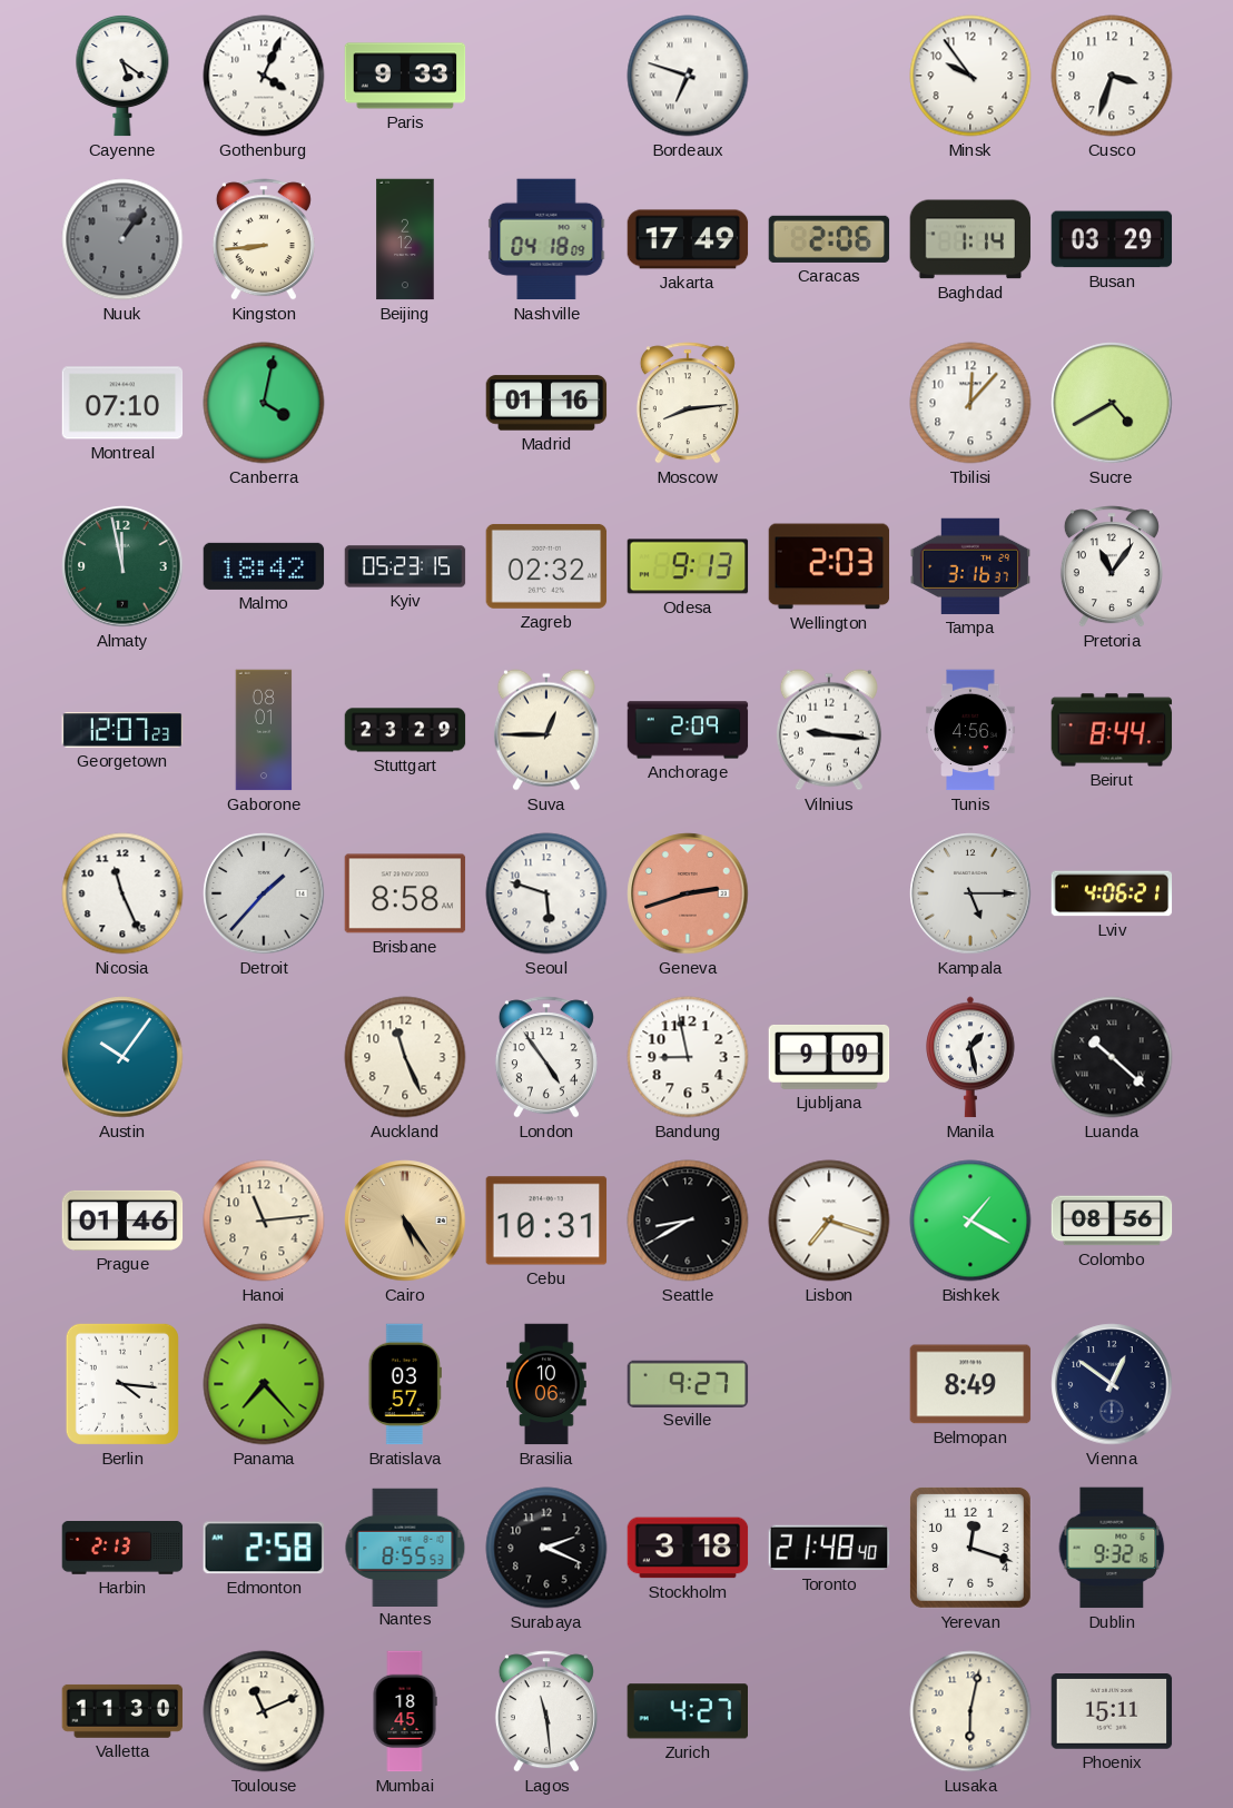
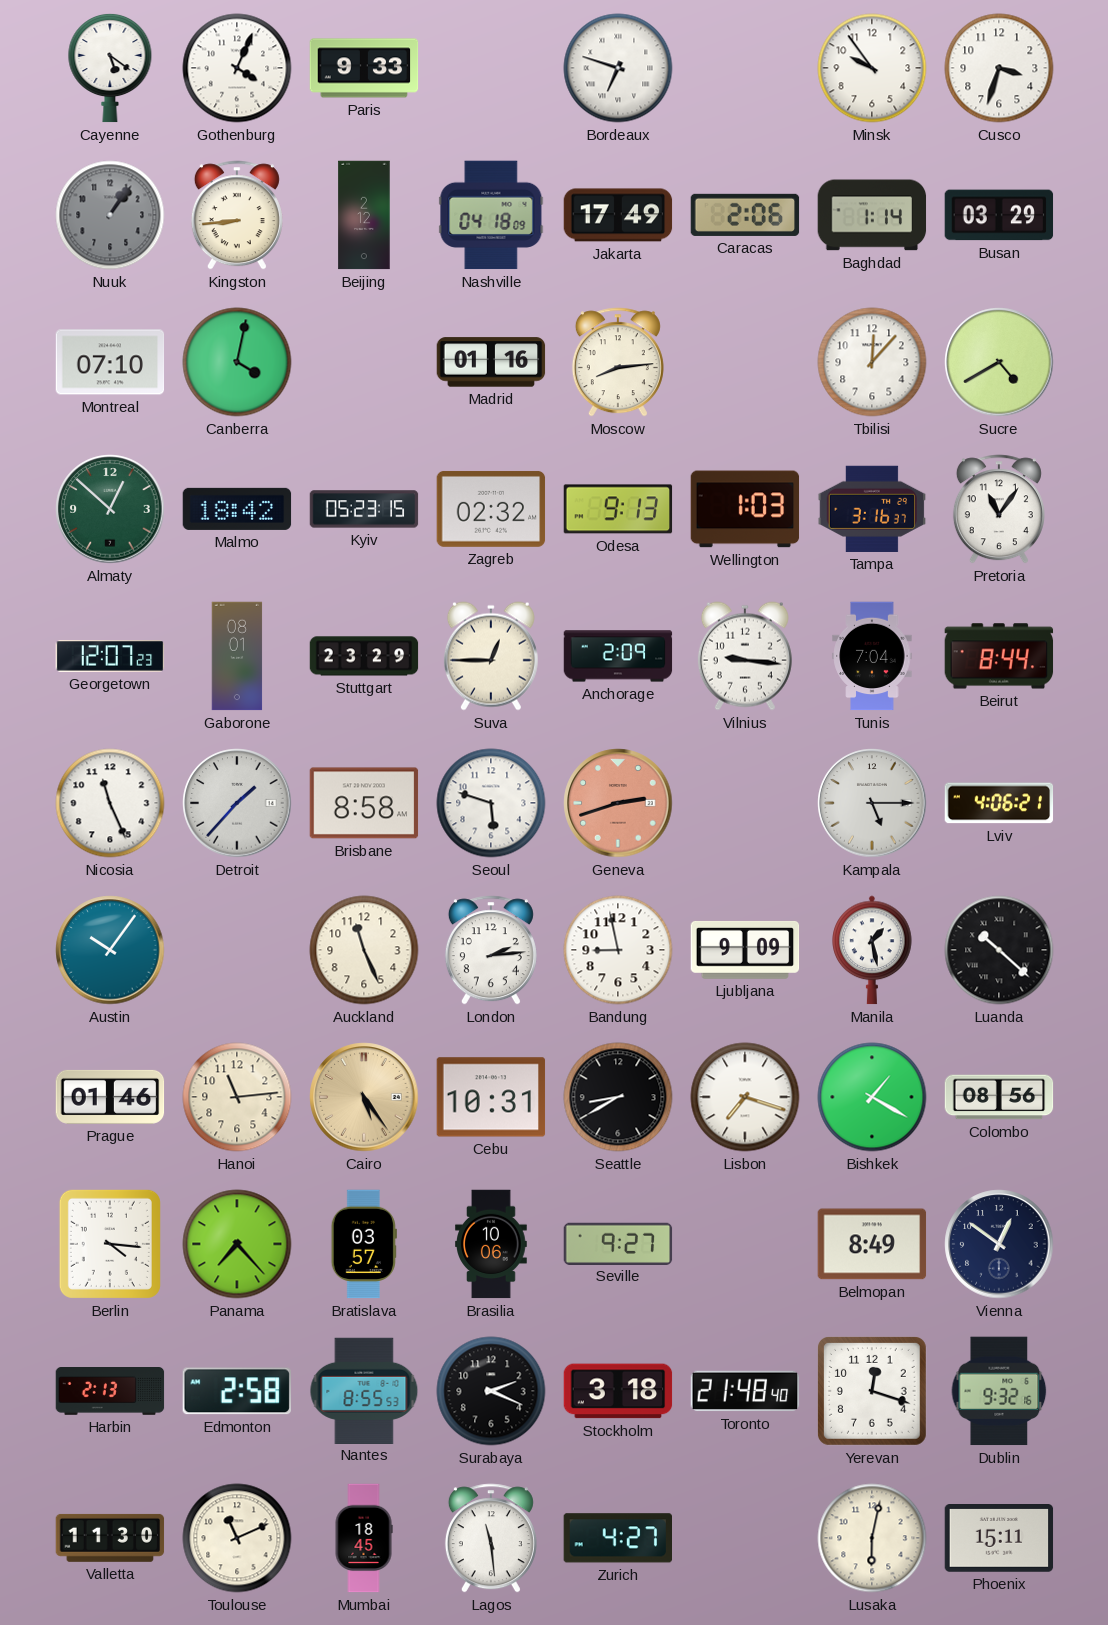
Almaty: 11:58 -> 12:52
Wellington: 2:03 -> 1:03
Tunis: 4:56 -> 7:04
London: 4:54 -> 2:14
